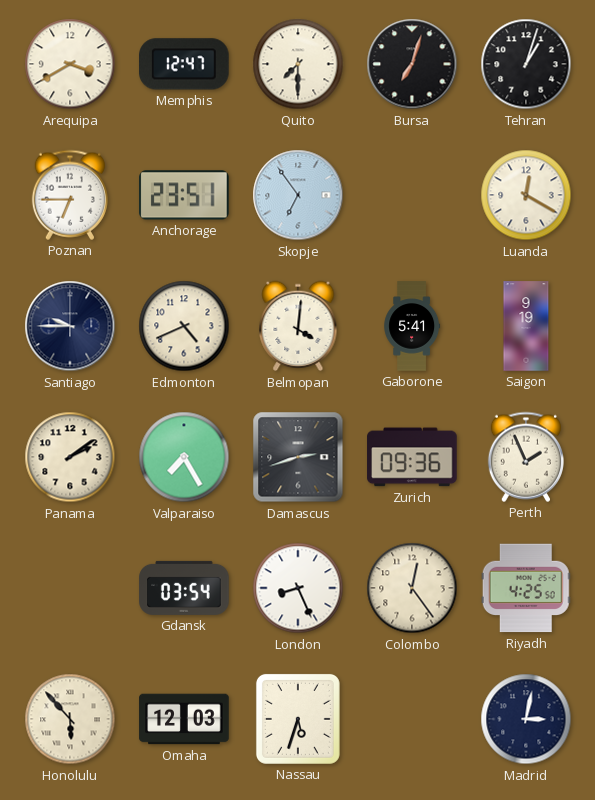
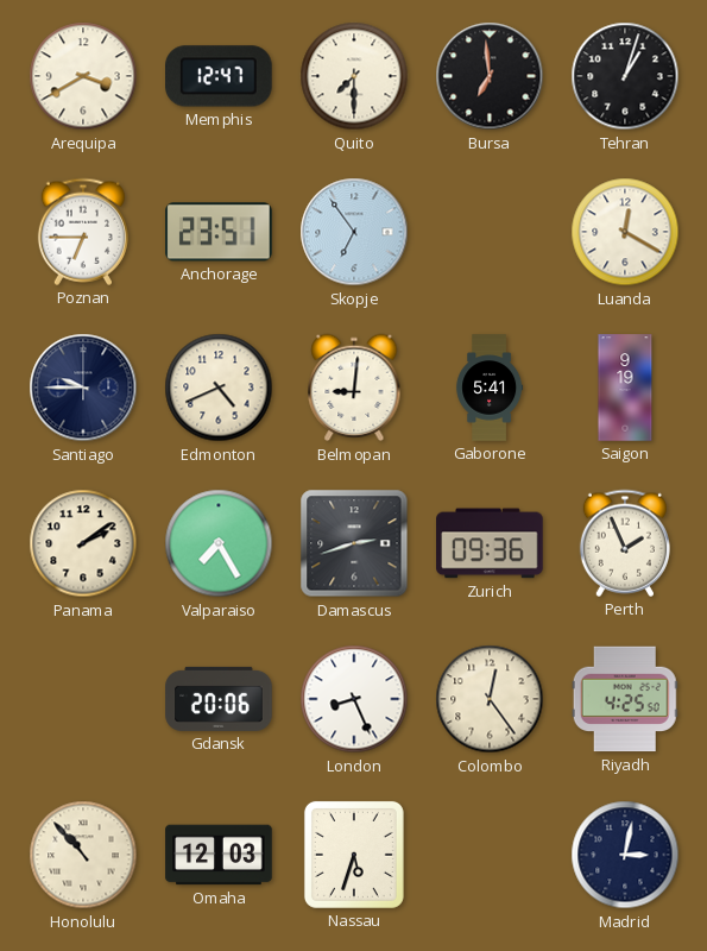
Bursa: 7:03 -> 6:59
Belmopan: 4:01 -> 9:01
Gdansk: 03:54 -> 20:06
Honolulu: 5:53 -> 10:53
